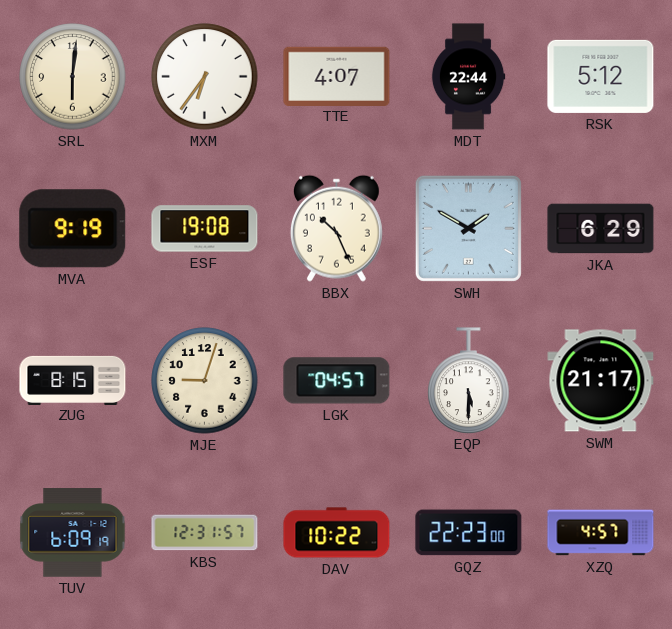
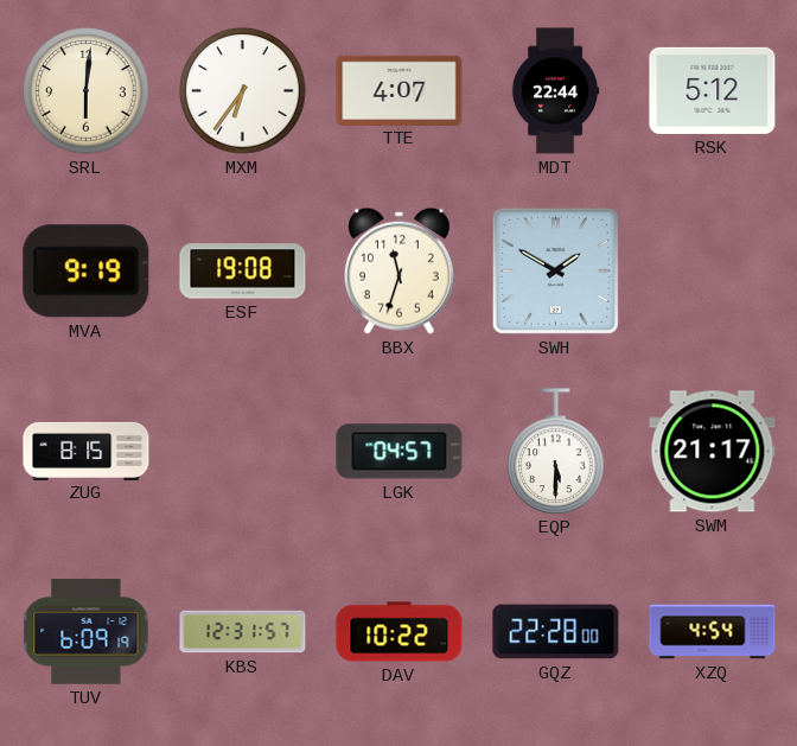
BBX: 10:26 -> 11:33
JKA: 6:29 -> none
MJE: 9:03 -> none
GQZ: 22:23 -> 22:28
XZQ: 4:57 -> 4:54
